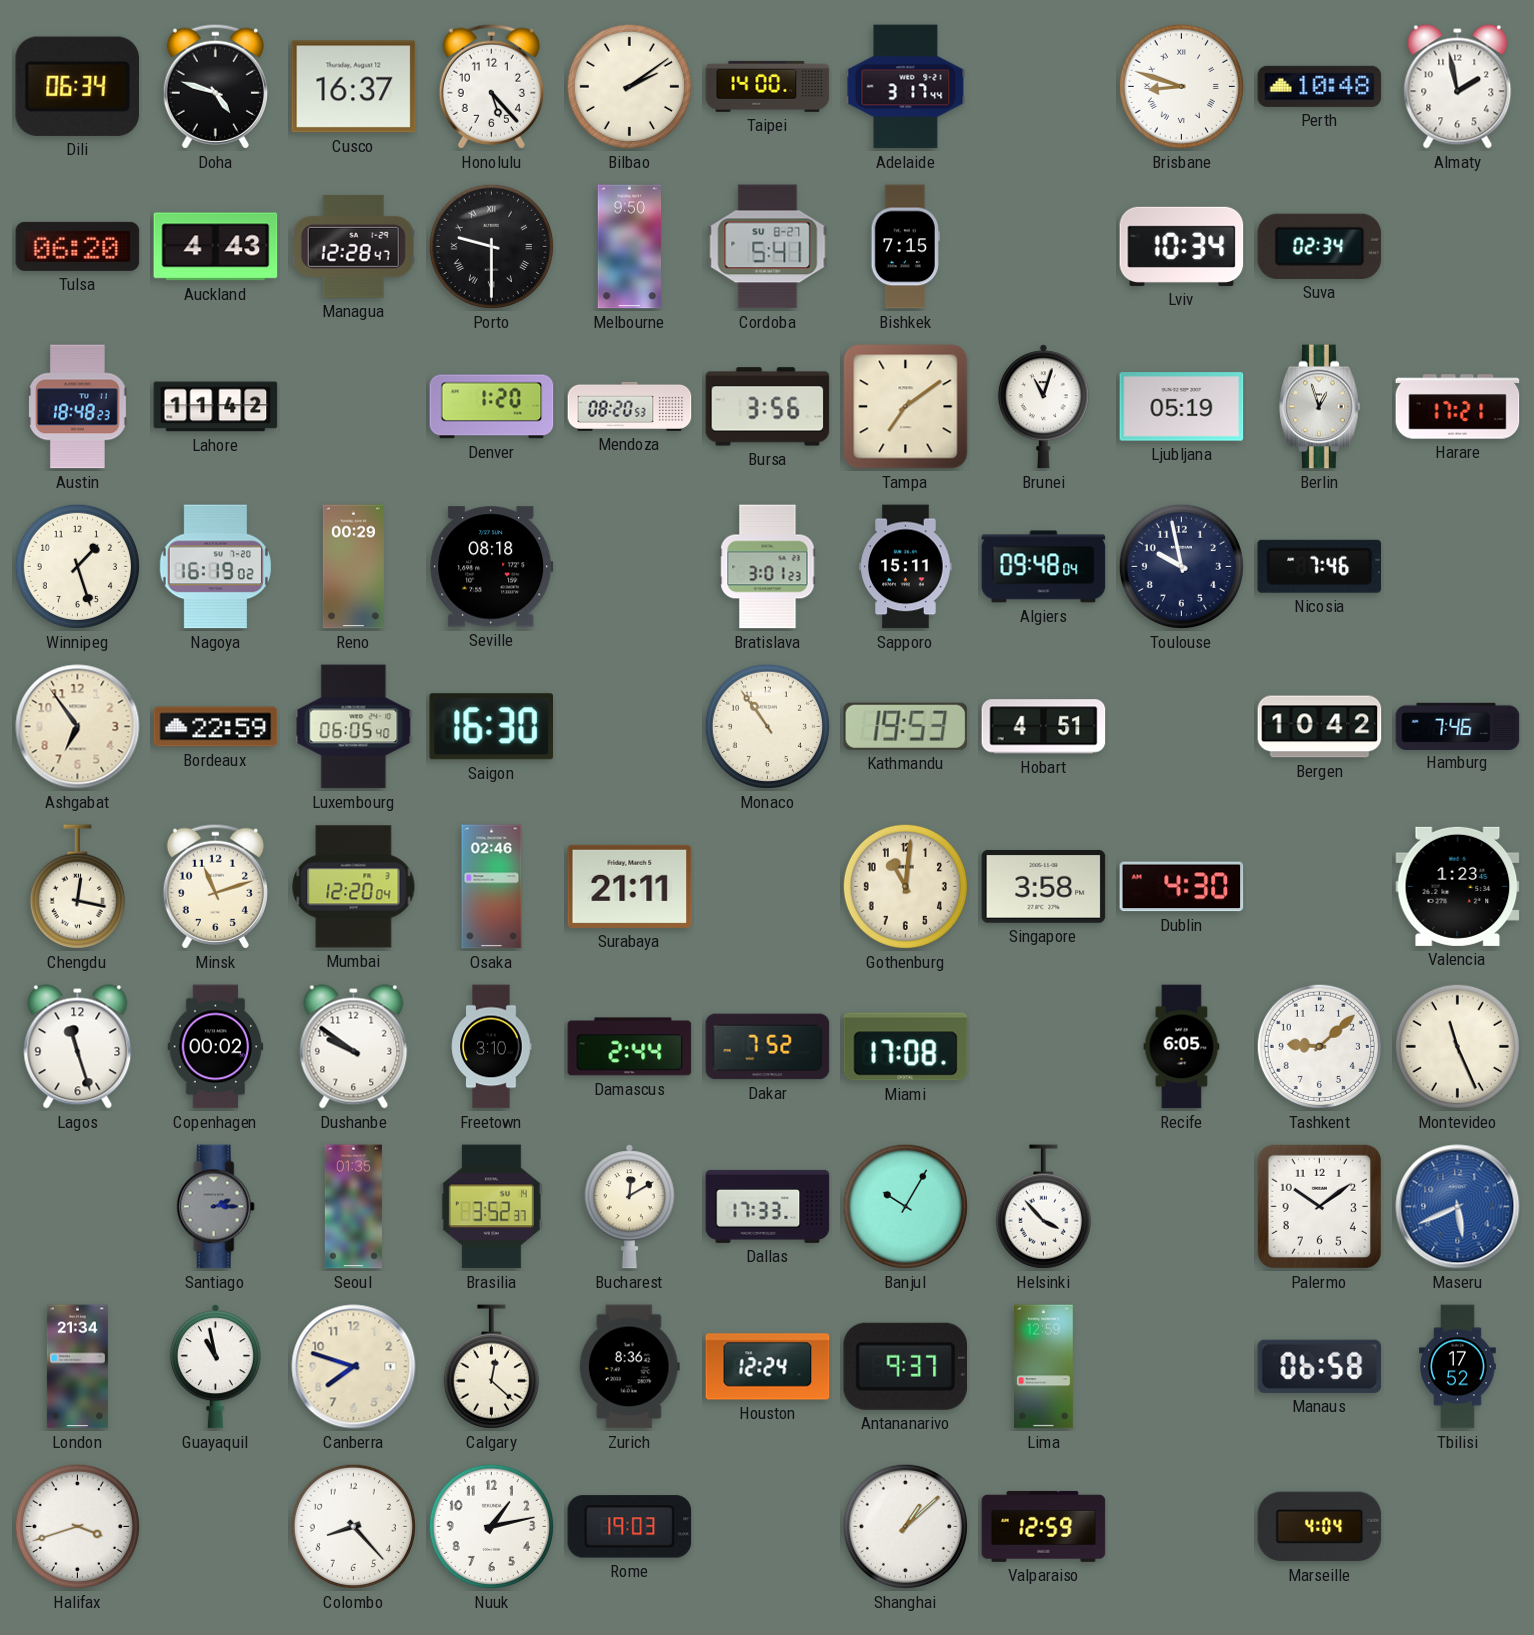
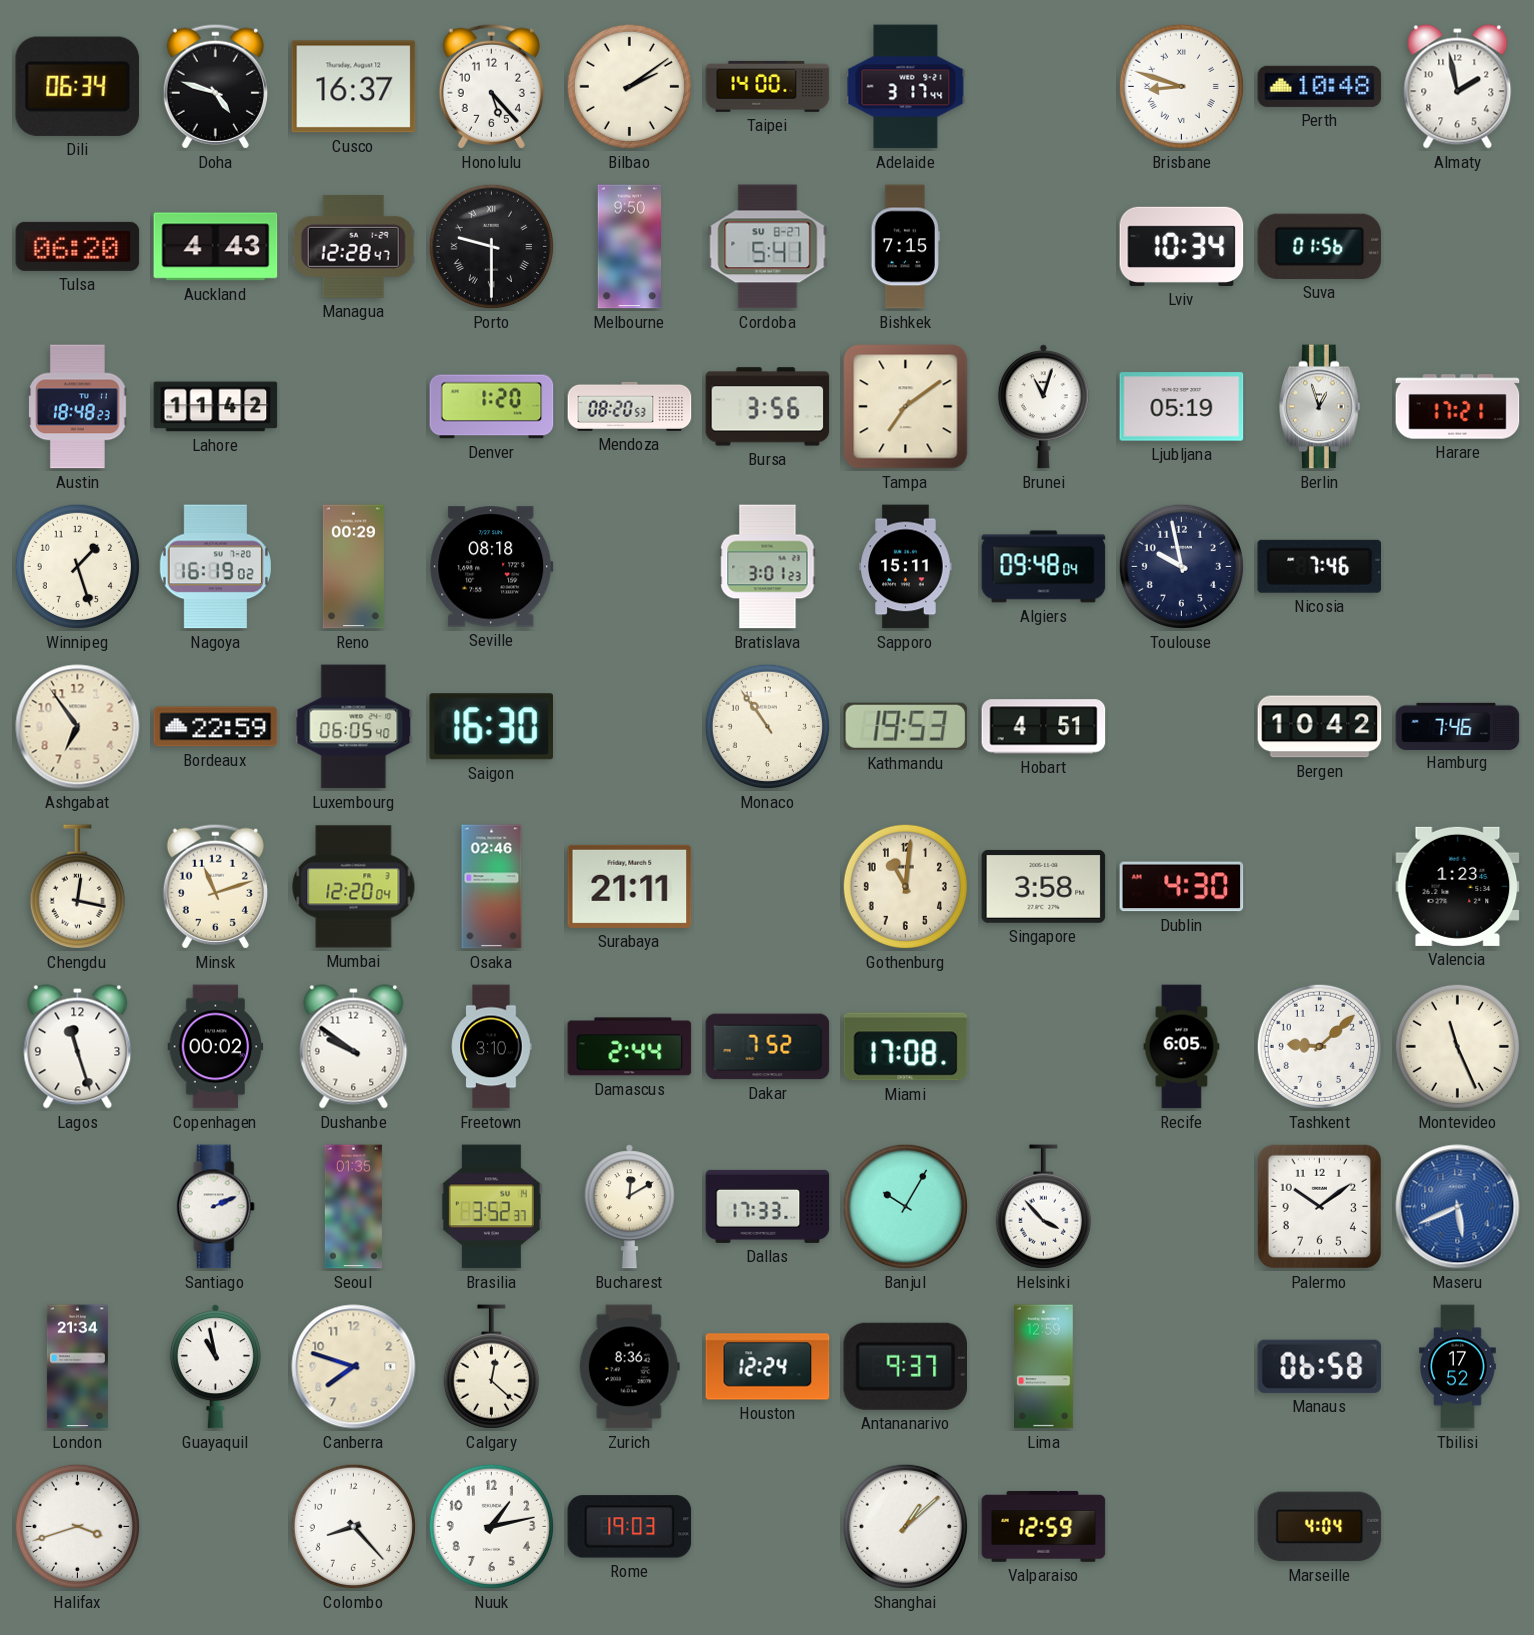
Suva: 02:34 -> 01:56
Santiago: 2:15 -> 2:11
Santiago dial: grey -> white
